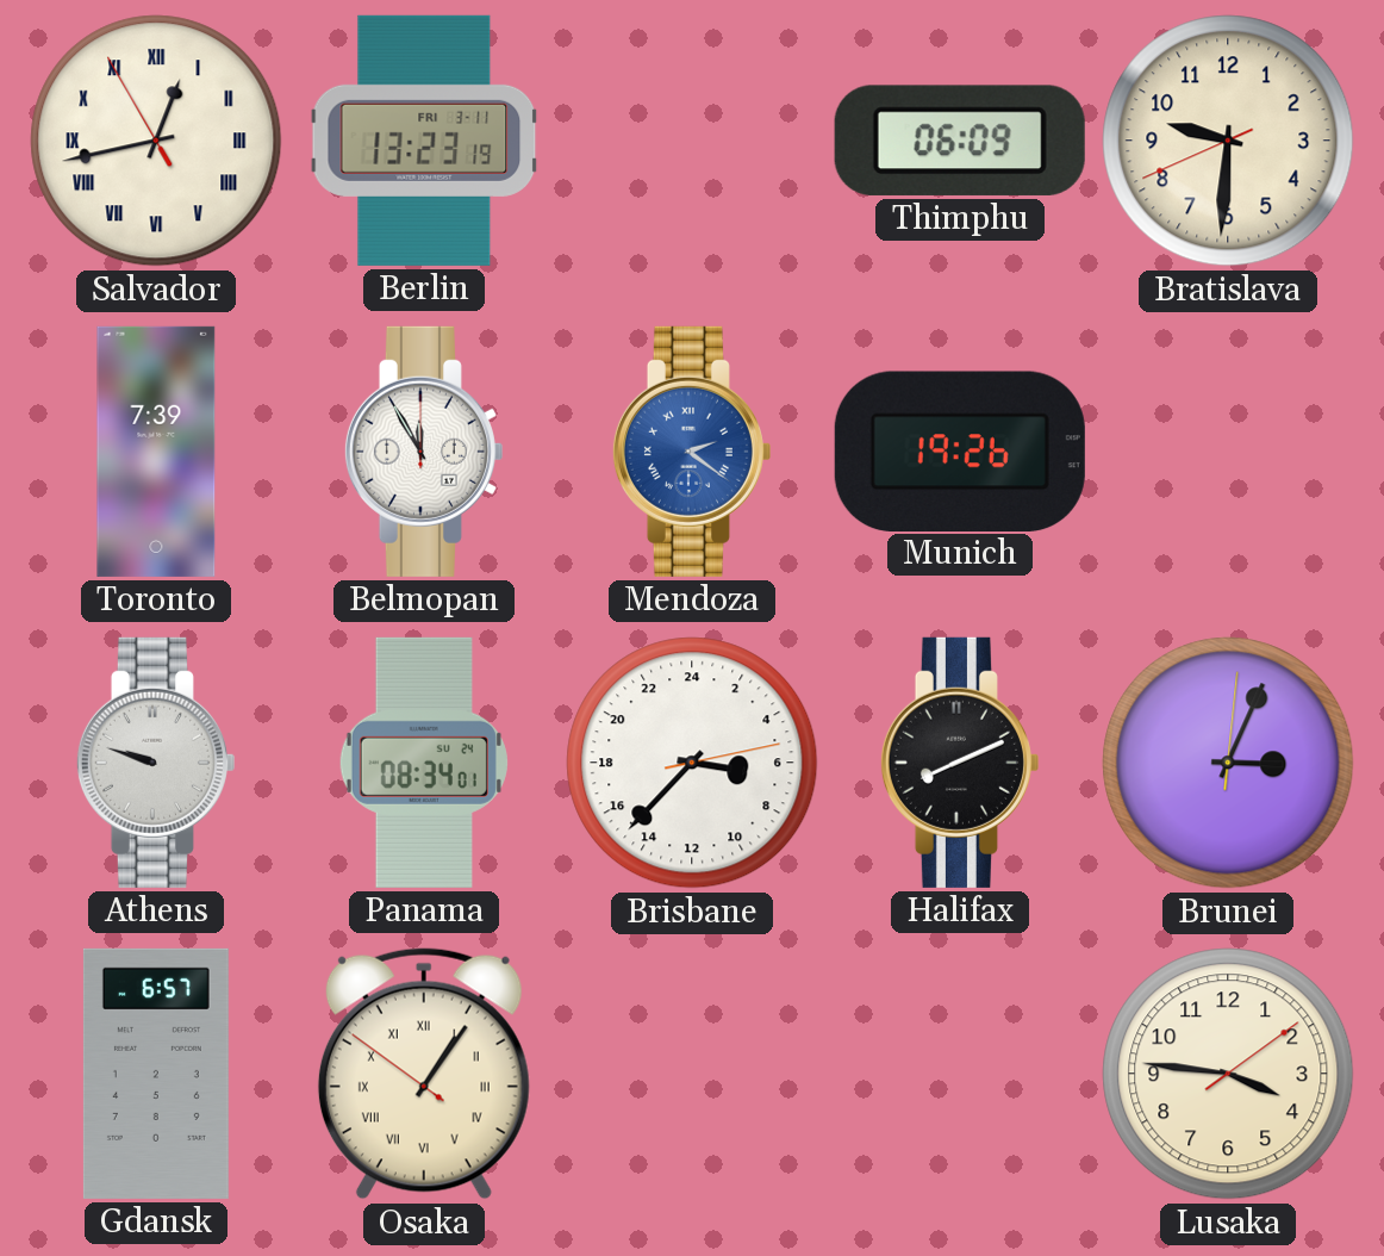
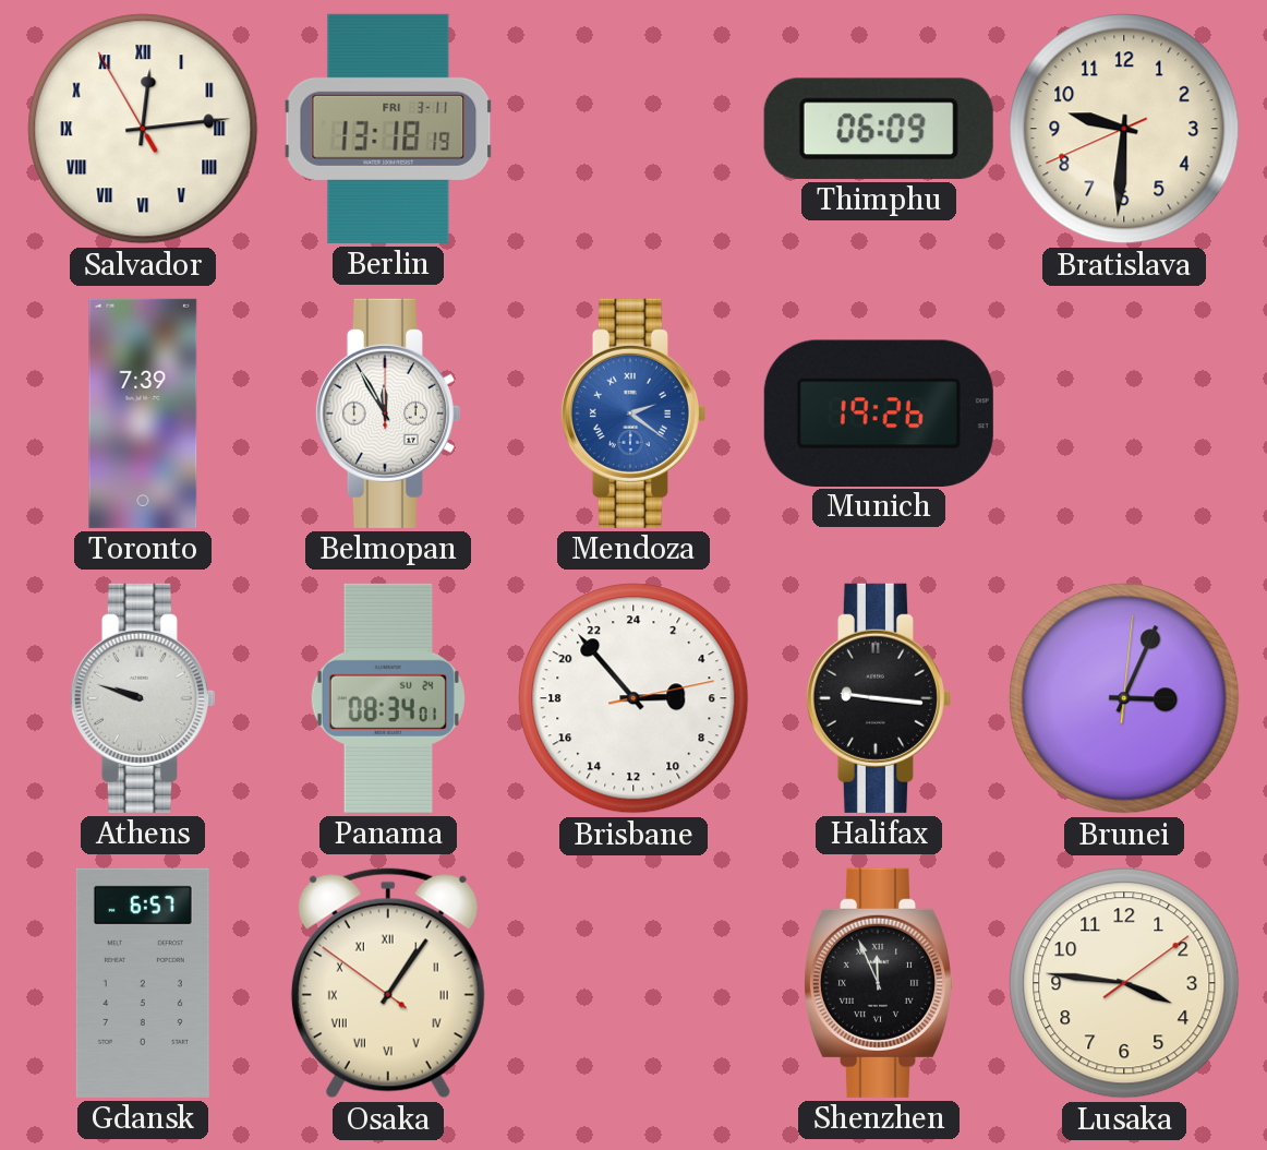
Salvador: 12:42 -> 12:13
Berlin: 13:23 -> 13:18
Brisbane: 6:37 -> 5:53
Halifax: 8:11 -> 9:16
Shenzhen: none -> 11:56
